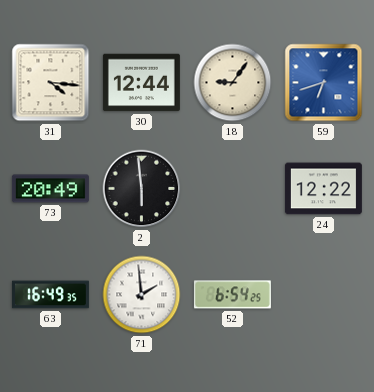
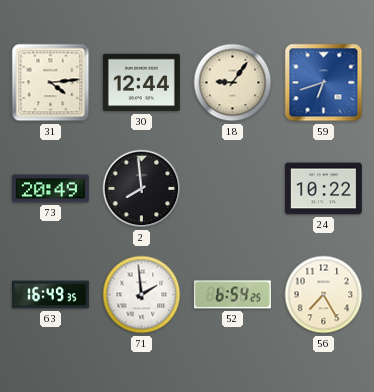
31: 4:16 -> 4:14
2: 5:59 -> 7:59
24: 12:22 -> 10:22
56: none -> 7:25
